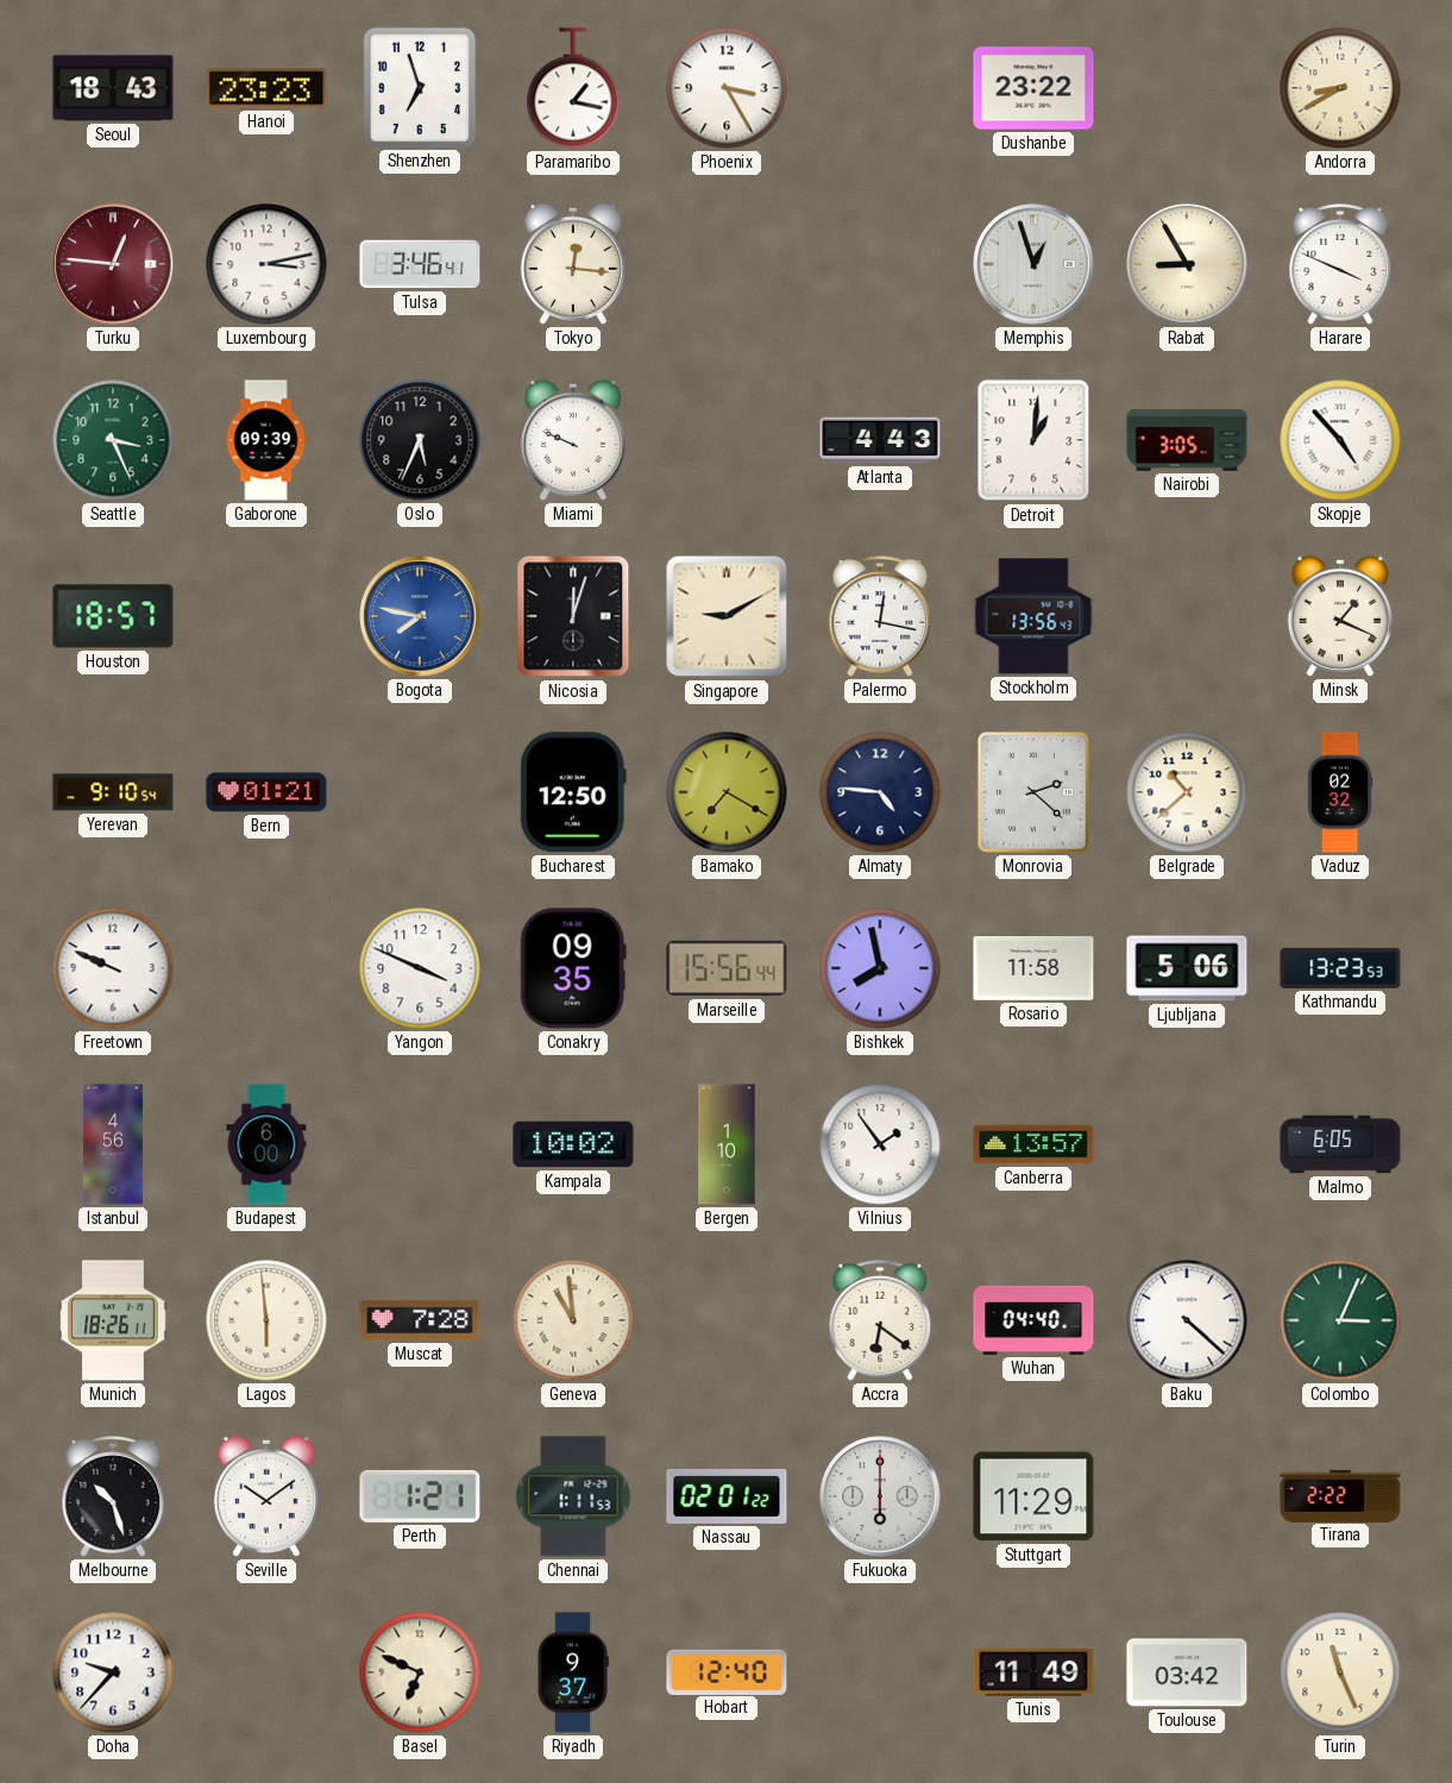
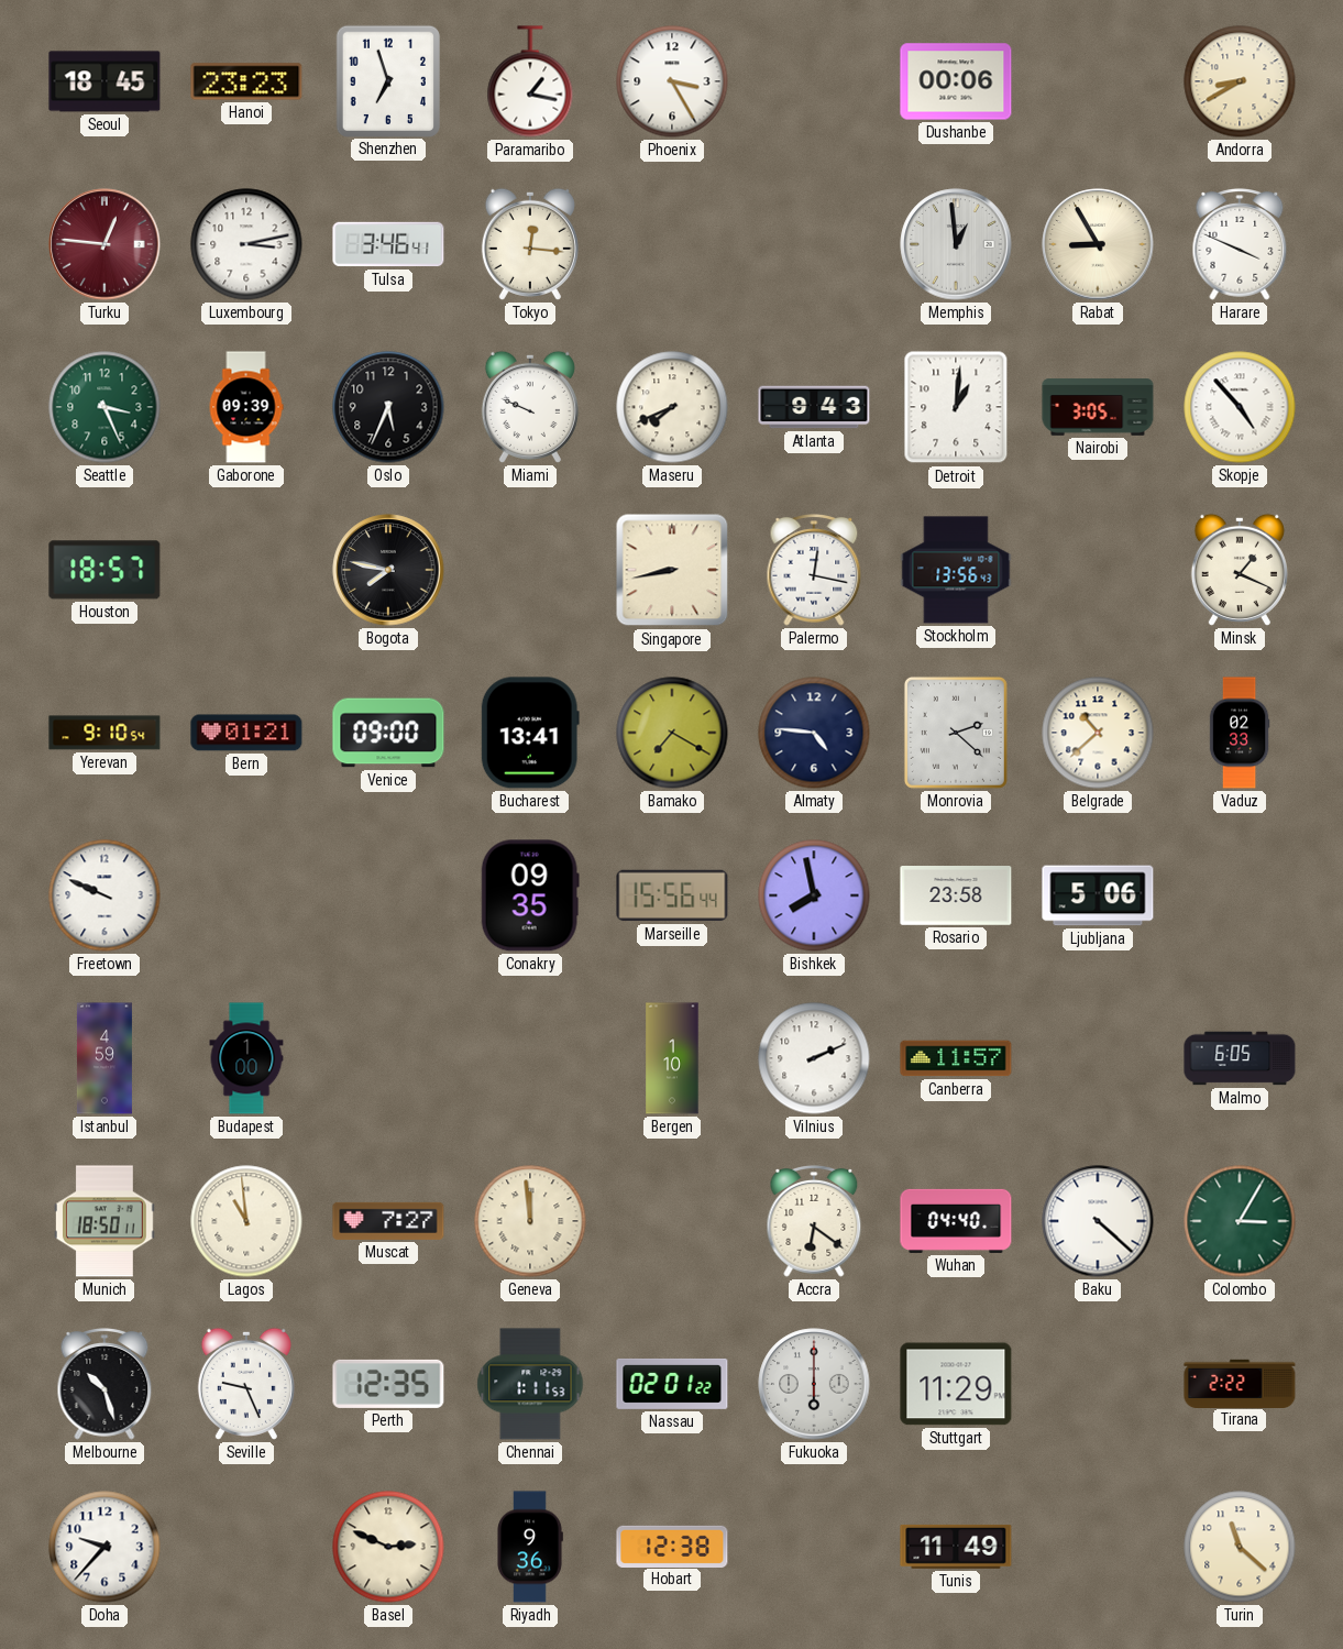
Seoul: 18:43 -> 18:45
Dushanbe: 23:22 -> 00:06
Memphis: 12:57 -> 12:59
Maseru: none -> 7:41
Atlanta: 4:43 -> 9:43
Bogota dial: blue -> black
Nicosia: 12:03 -> none
Singapore: 9:10 -> 8:43
Venice: none -> 09:00
Bucharest: 12:50 -> 13:41
Vaduz: 02:32 -> 02:33
Yangon: 3:49 -> none
Rosario: 11:58 -> 23:58
Kathmandu: 13:23 -> none
Istanbul: 4:56 -> 4:59
Budapest: 6:00 -> 1:00
Kampala: 10:02 -> none
Vilnius: 1:54 -> 2:11
Canberra: 13:57 -> 11:57
Munich: 18:26 -> 18:50
Lagos: 5:59 -> 10:59
Muscat: 7:28 -> 7:27
Geneva: 10:59 -> 11:59
Colombo: 3:04 -> 3:05
Seville: 10:09 -> 9:26
Perth: 1:21 -> 12:35
Basel: 6:49 -> 2:49
Riyadh: 9:37 -> 9:36
Hobart: 12:40 -> 12:38
Toulouse: 03:42 -> none
Turin: 11:26 -> 11:22
